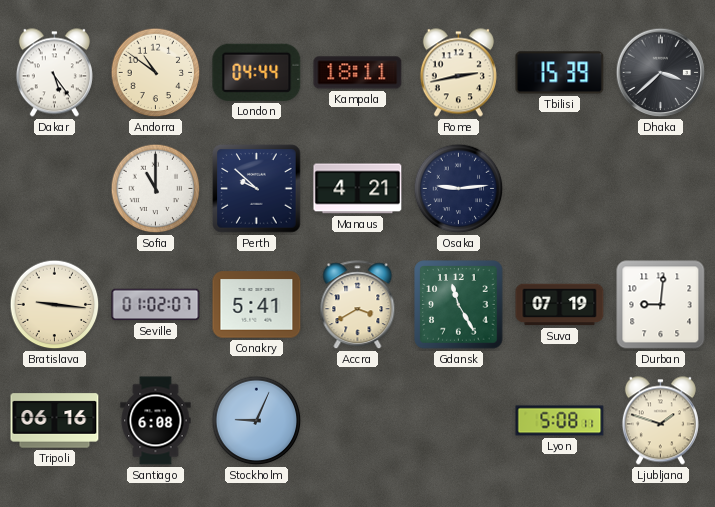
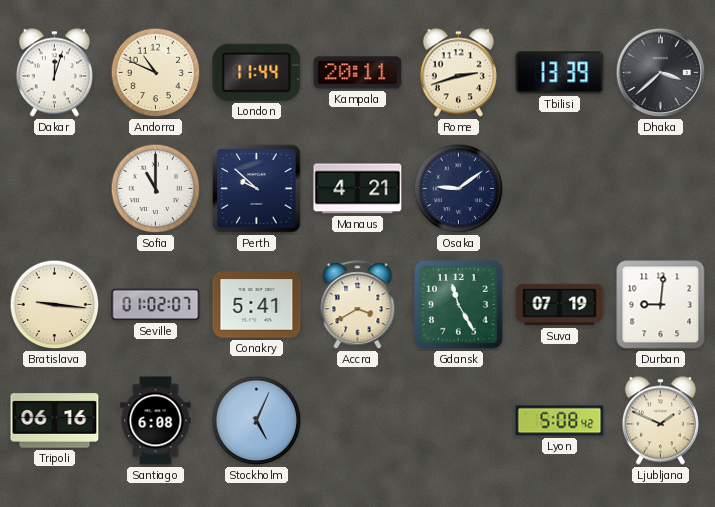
Dakar: 5:24 -> 12:03
Andorra: 10:51 -> 10:49
London: 04:44 -> 11:44
Kampala: 18:11 -> 20:11
Rome: 2:43 -> 2:42
Tbilisi: 15:39 -> 13:39
Osaka: 9:14 -> 9:09
Stockholm: 9:04 -> 5:04
Lyon: 5:08:11 -> 5:08:42
Ljubljana: 1:48 -> 1:49
